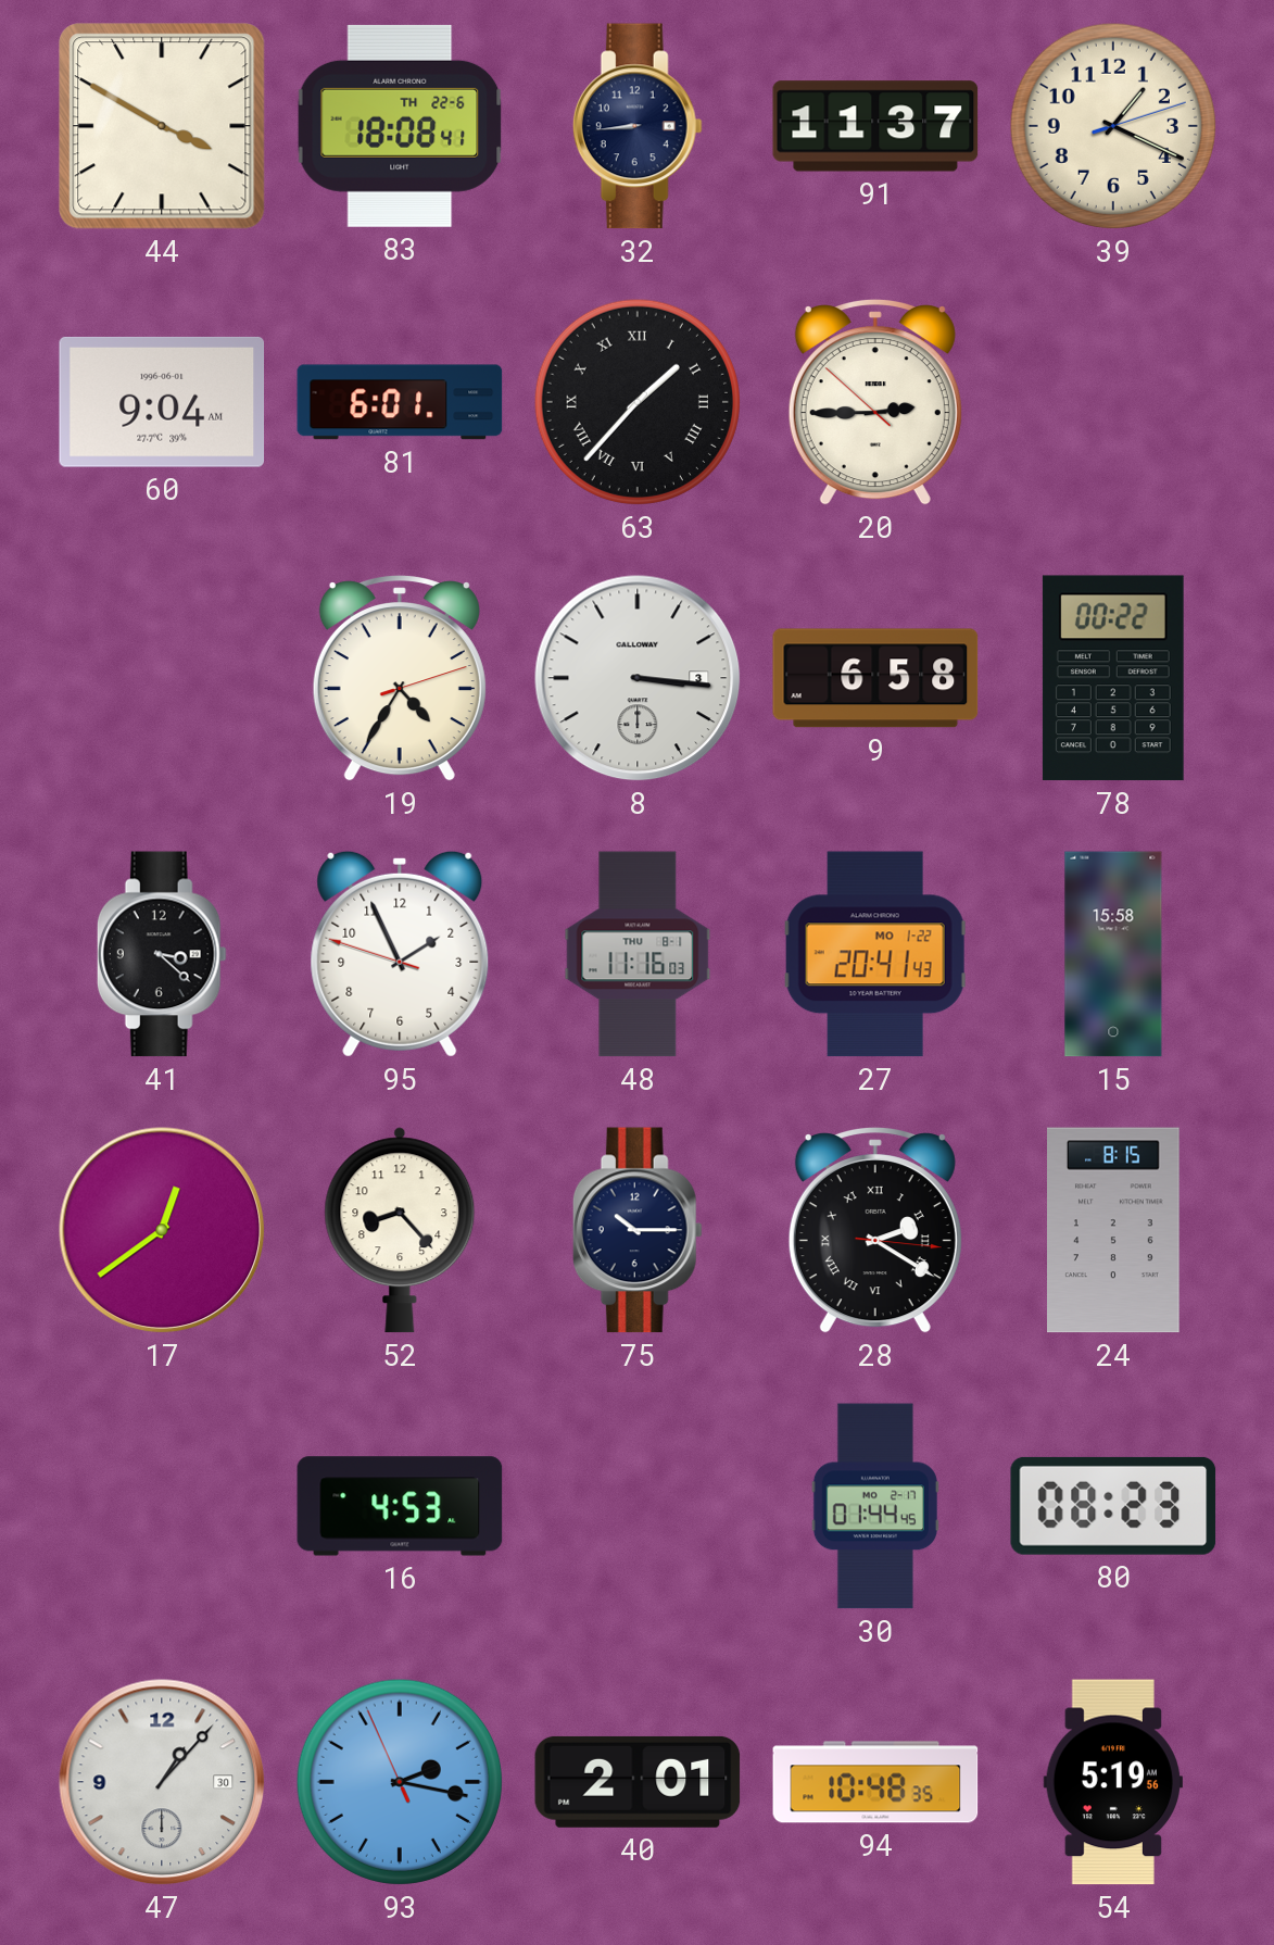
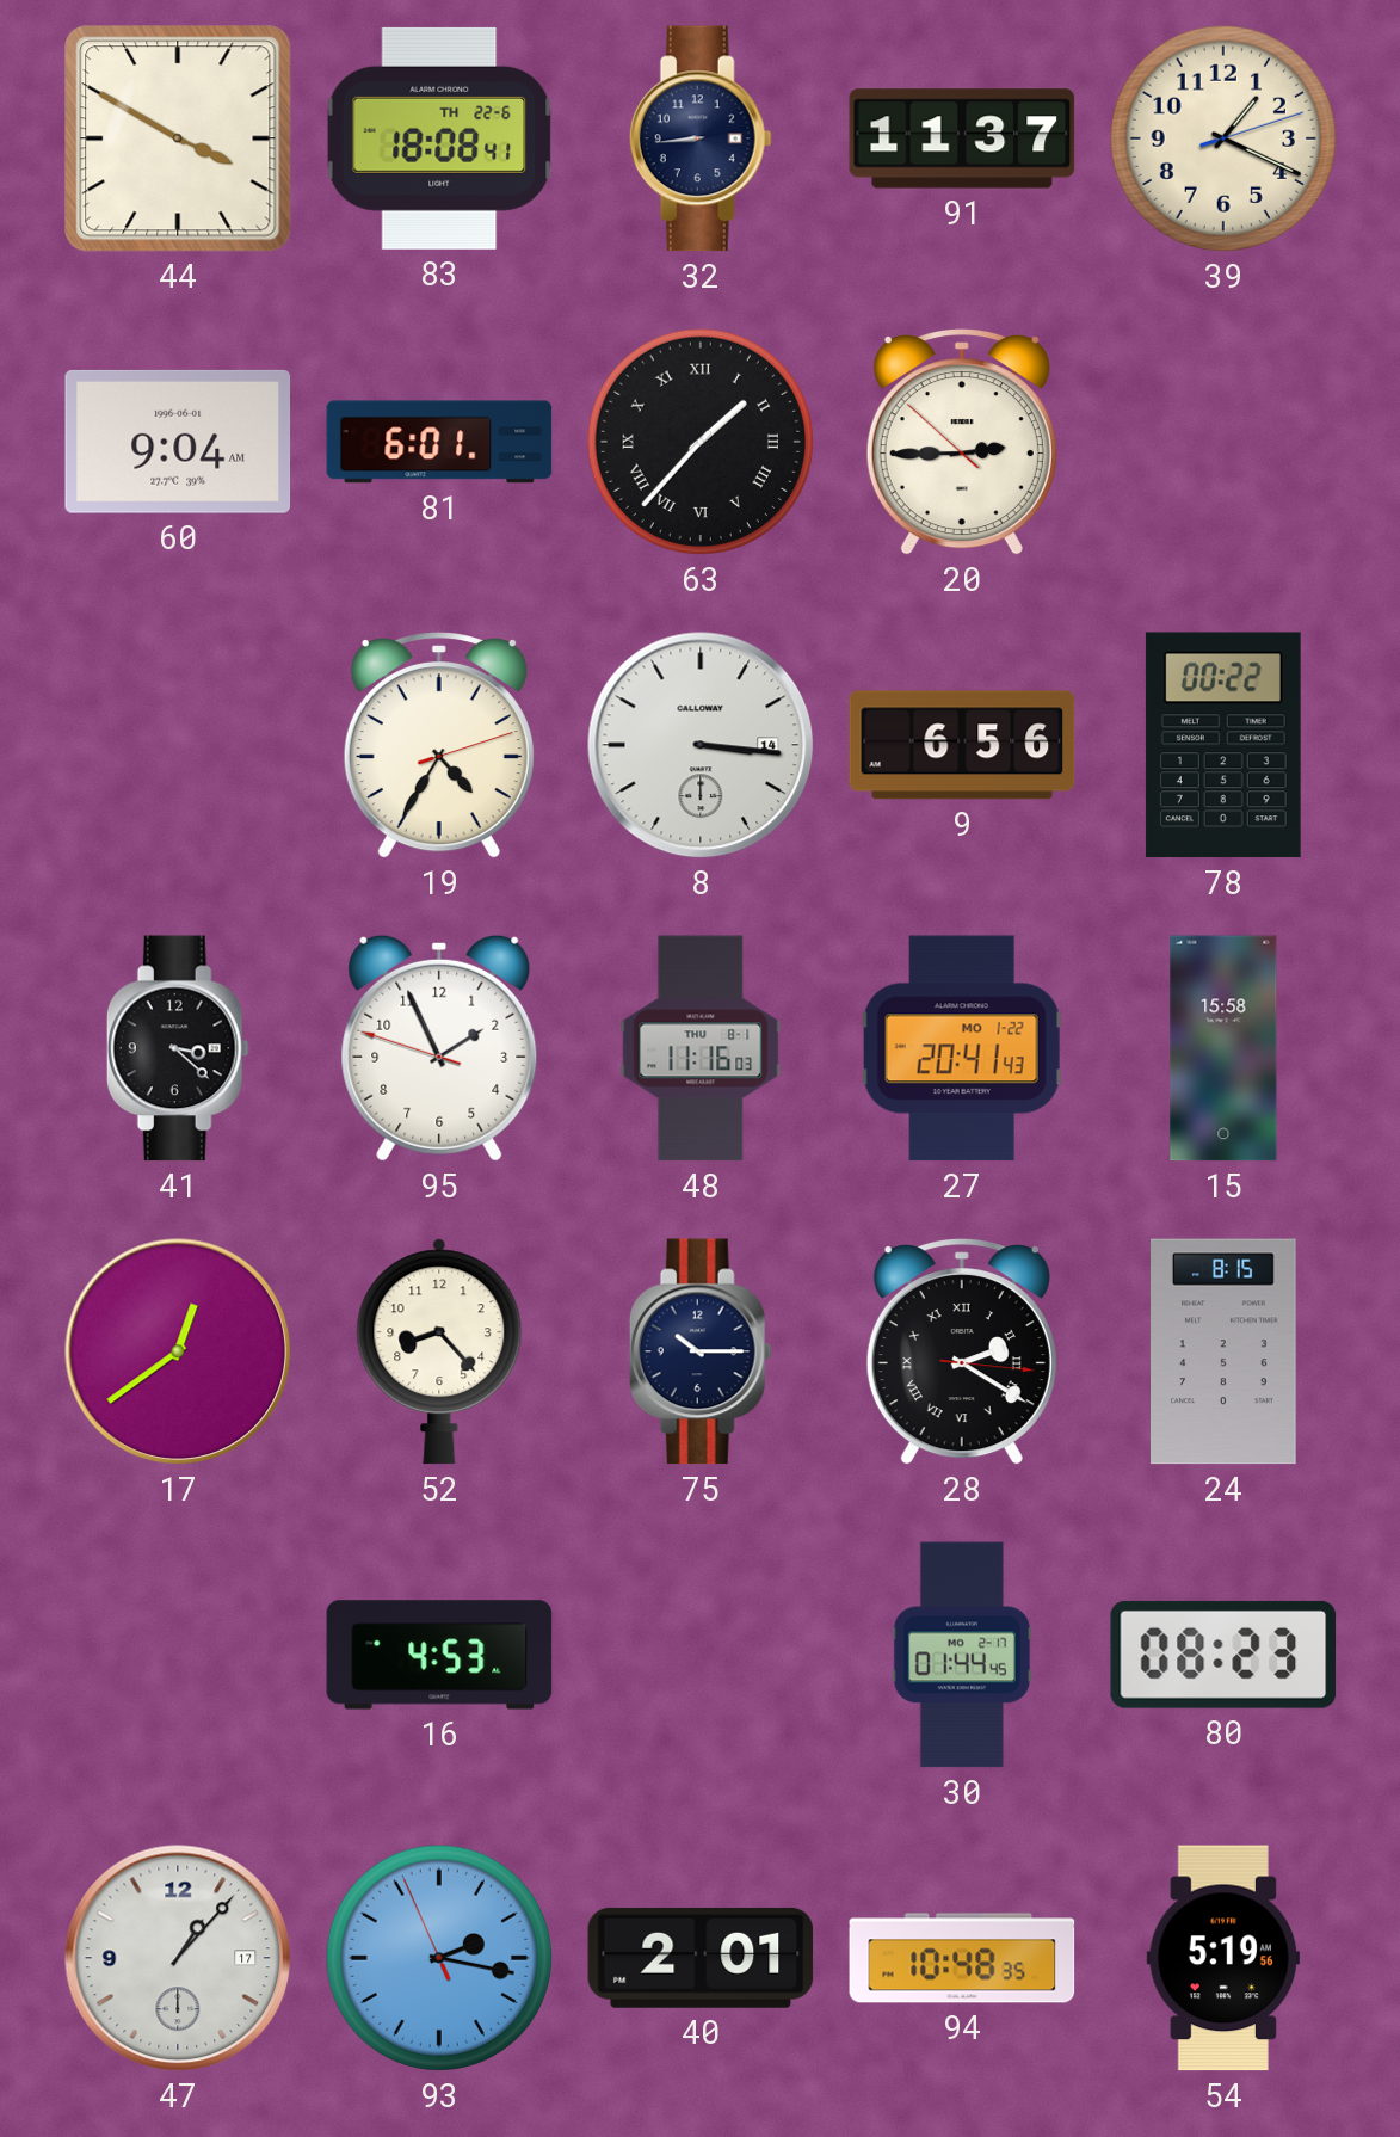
8 date: 3 -> 14
9: 6:58 -> 6:56
47 date: 30 -> 17
